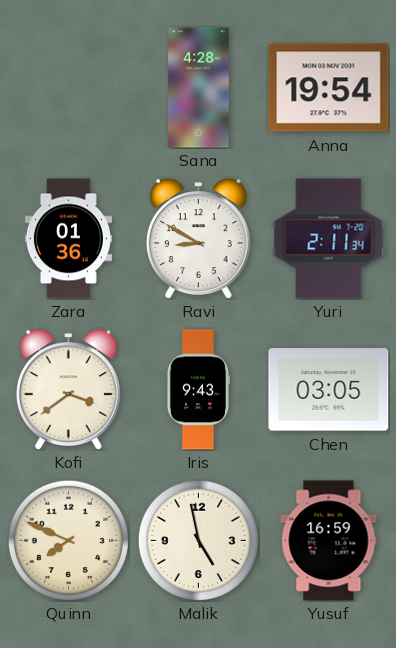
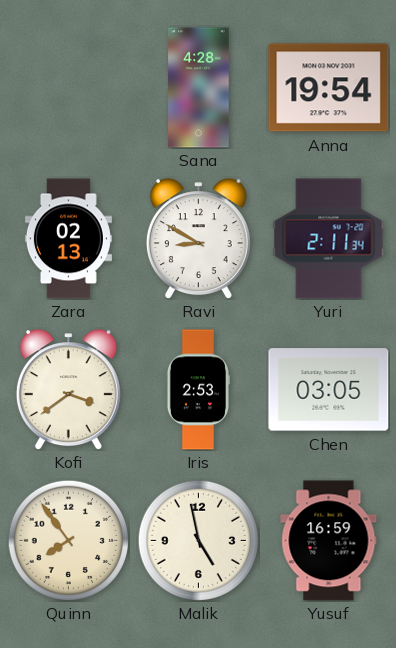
Zara: 01:36 -> 02:13
Iris: 9:43 -> 2:53
Quinn: 7:49 -> 7:54
